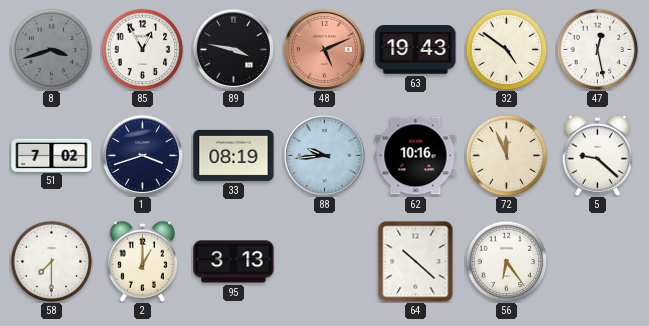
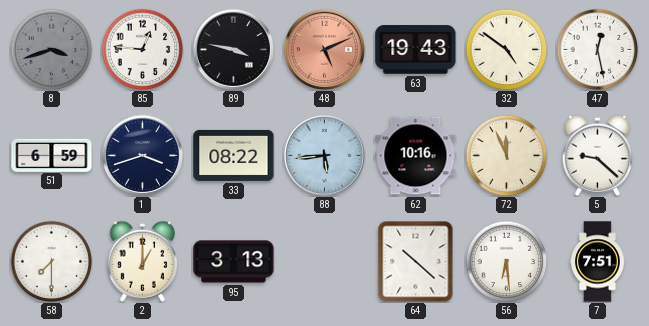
85: 12:55 -> 12:46
51: 7:02 -> 6:59
33: 08:19 -> 08:22
88: 9:44 -> 5:44
56: 6:24 -> 6:29
7: none -> 7:51
